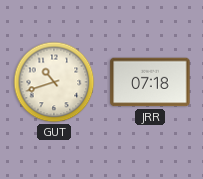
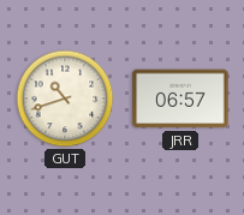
JRR: 07:18 -> 06:57
